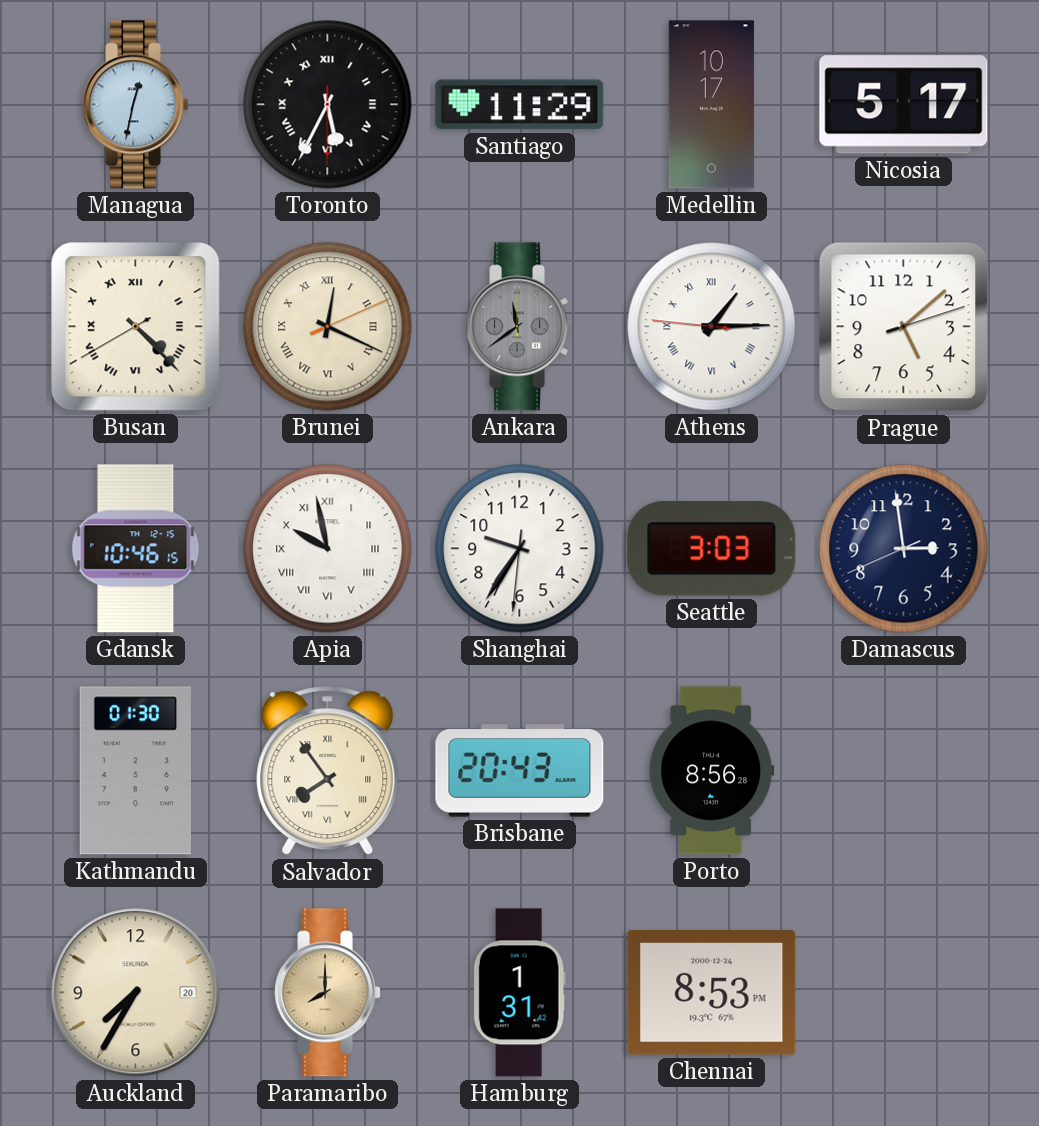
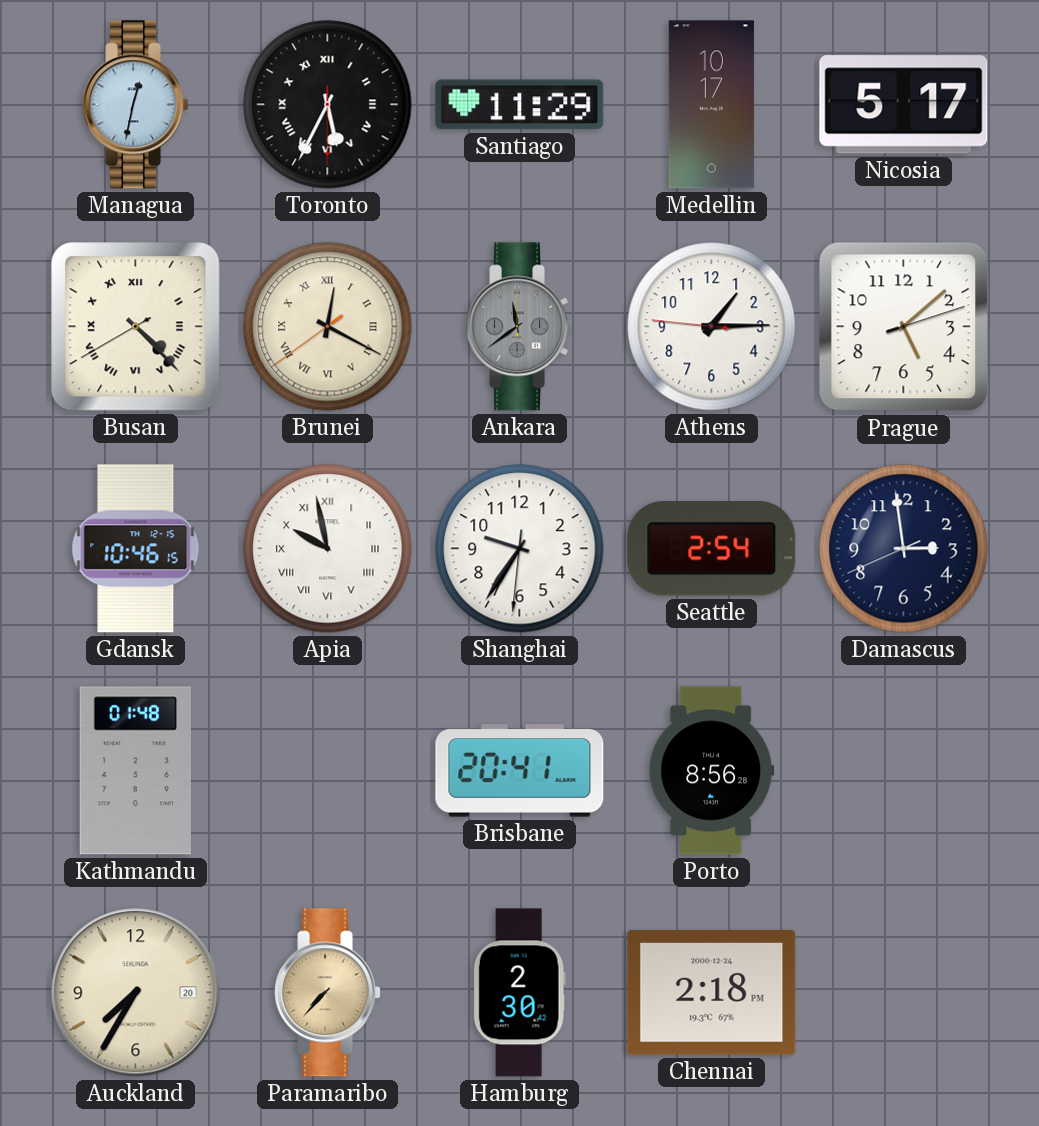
Brunei: 12:19:11 -> 12:19:39
Athens numerals: Roman -> Arabic
Seattle: 3:03 -> 2:54
Kathmandu: 01:30 -> 01:48
Salvador: 7:54 -> none
Brisbane: 20:43 -> 20:41
Paramaribo: 8:00 -> 7:37
Hamburg: 1:31 -> 2:30
Chennai: 8:53 -> 2:18
